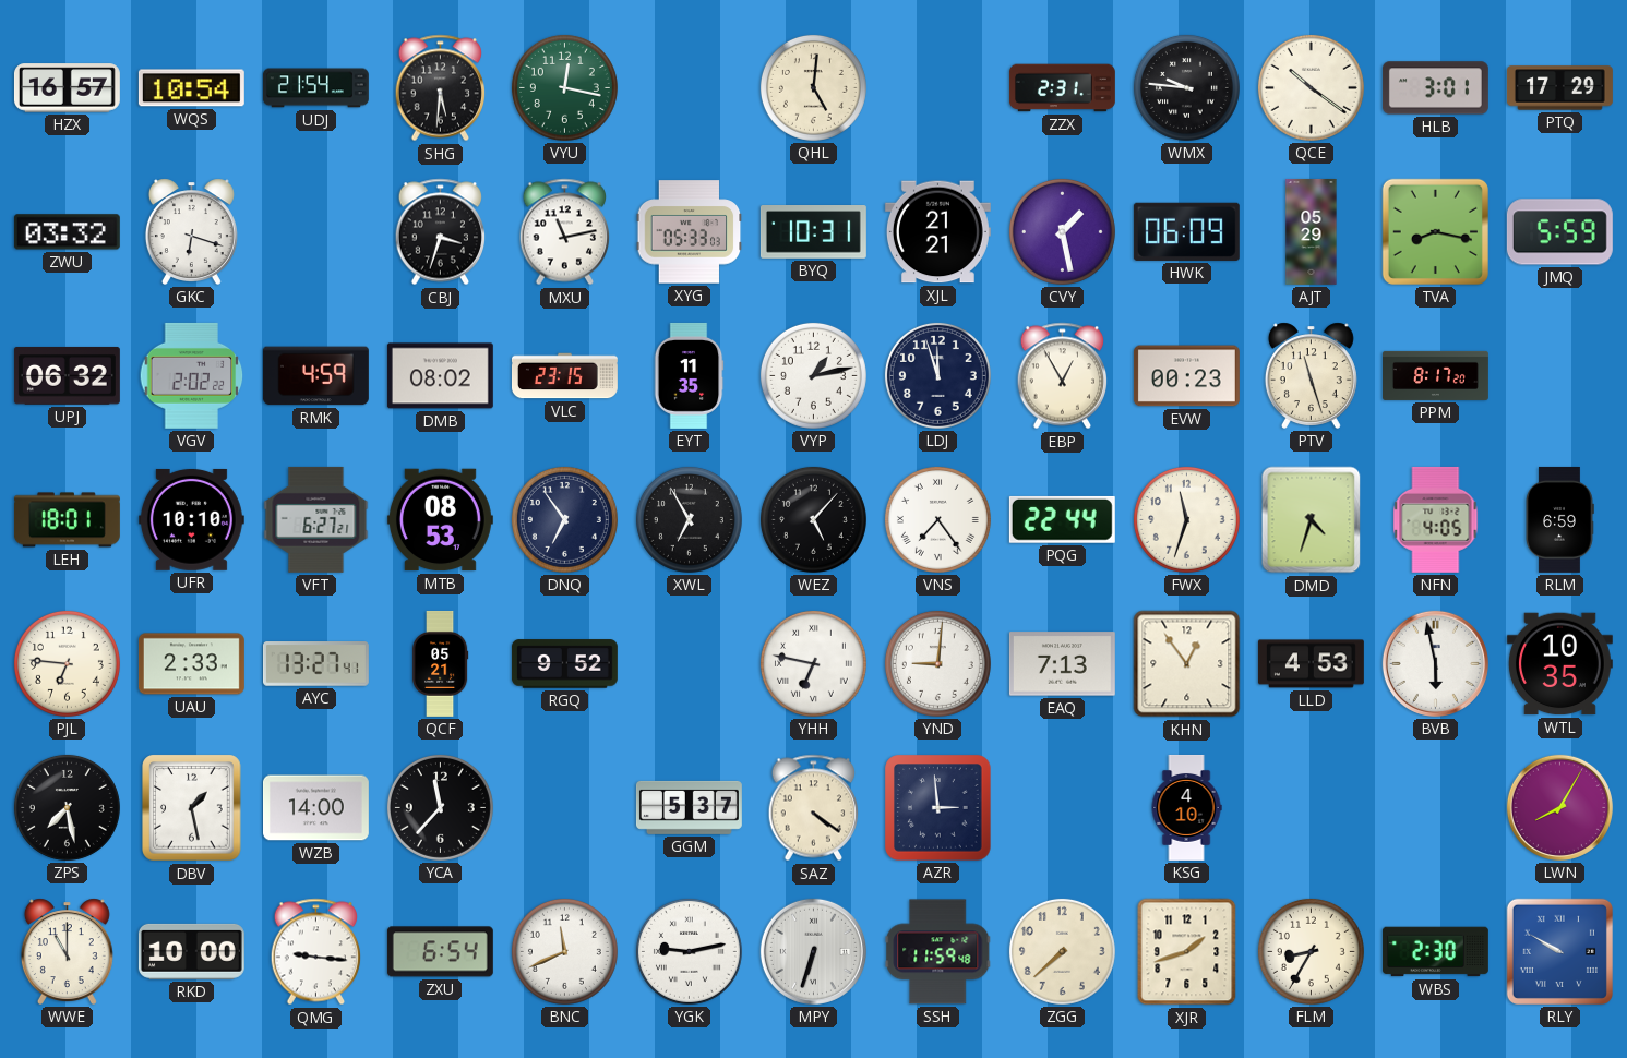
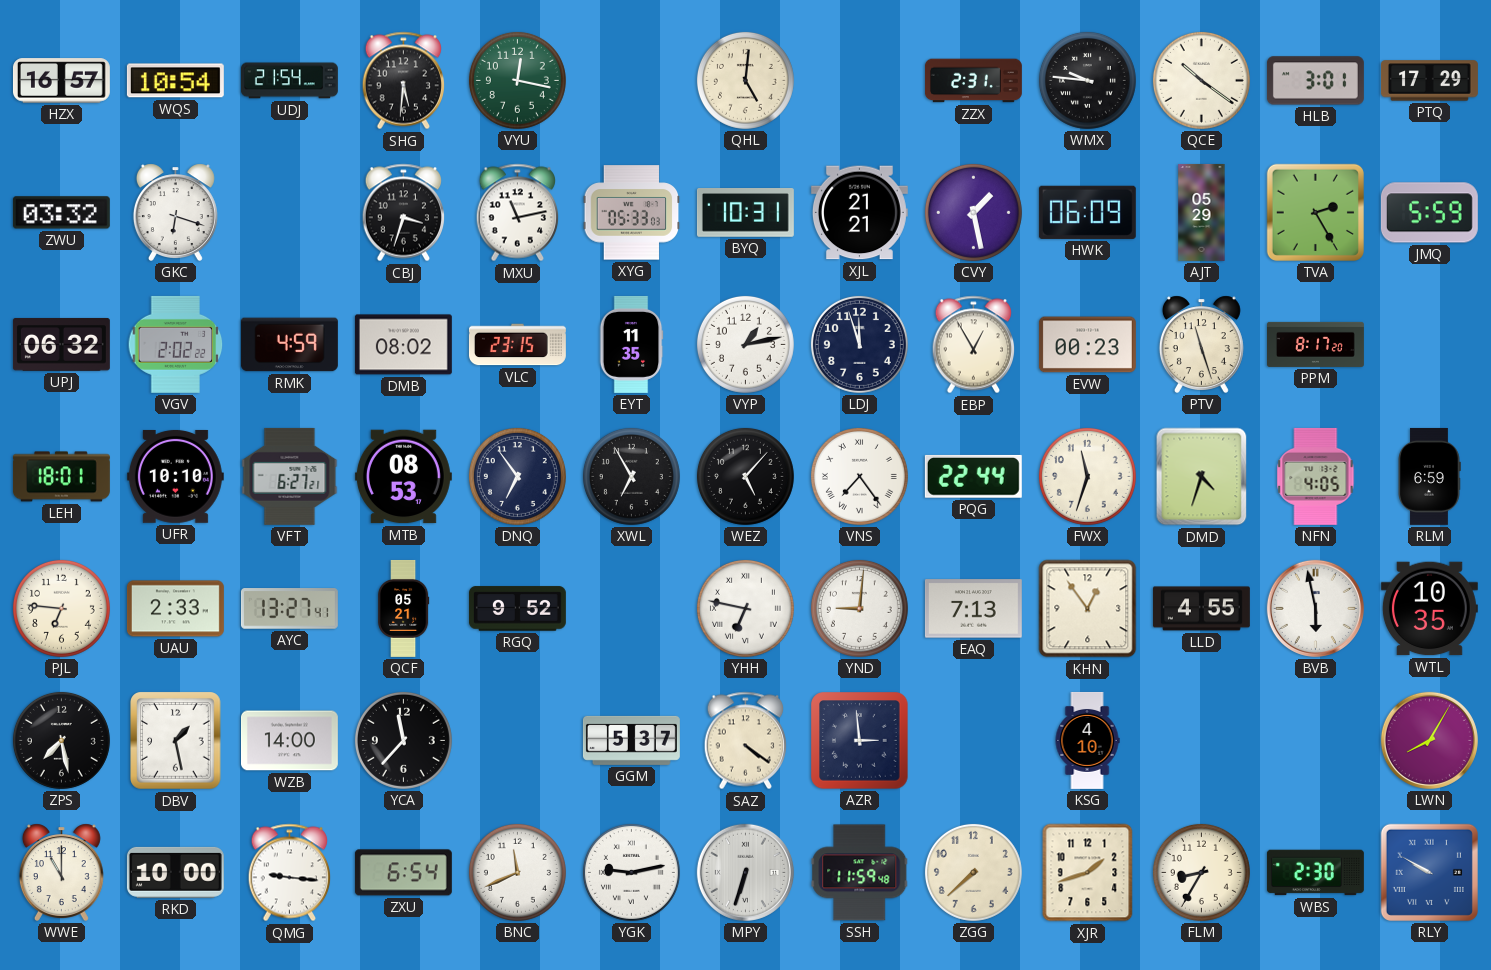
TVA: 8:17 -> 2:25
LLD: 4:53 -> 4:55
